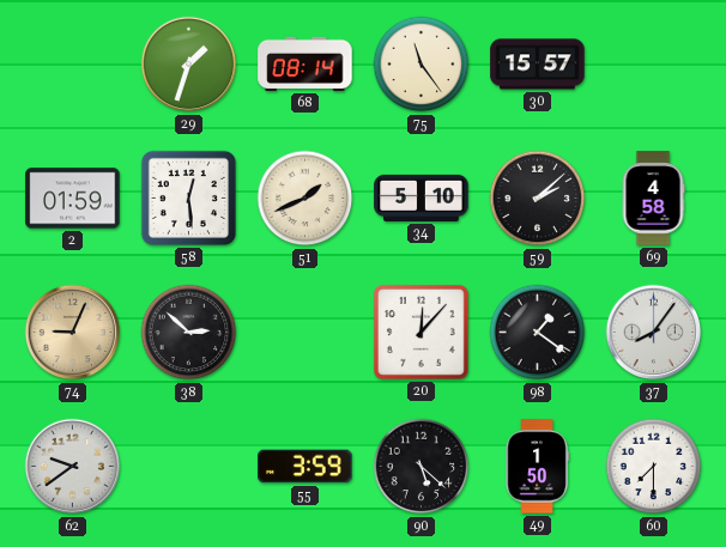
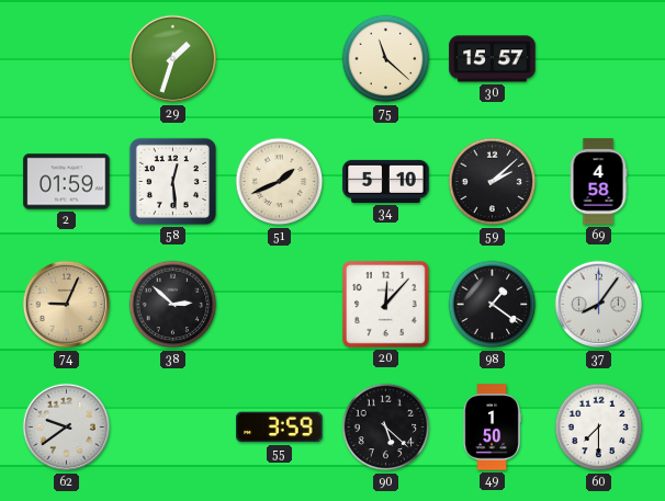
68: 08:14 -> none
75: 11:24 -> 11:22
